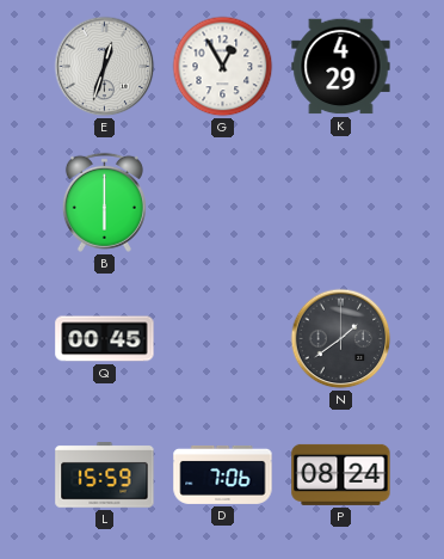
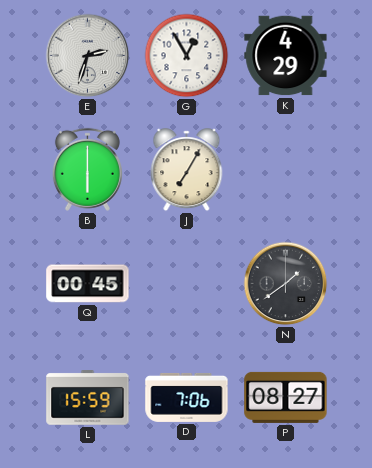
E: 12:33 -> 2:33
J: none -> 7:05
P: 08:24 -> 08:27
